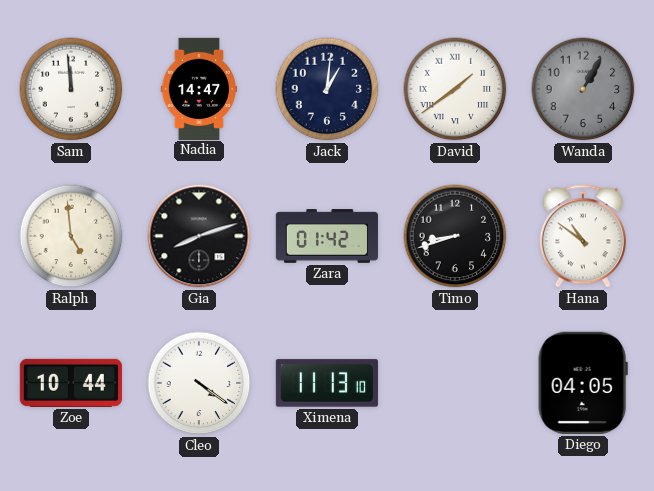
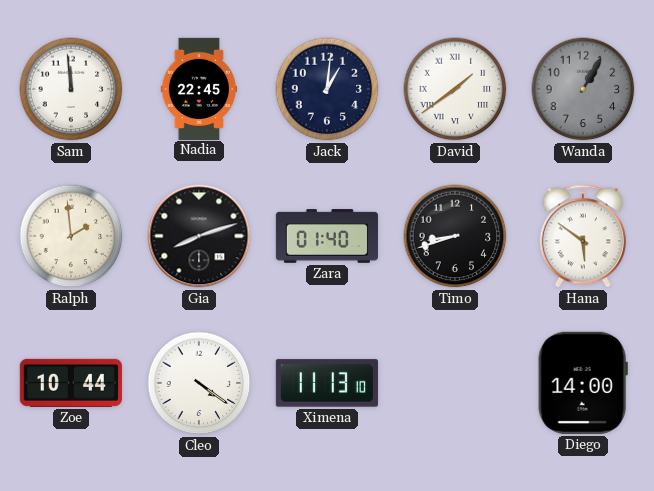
Nadia: 14:47 -> 22:45
Ralph: 4:59 -> 1:59
Zara: 01:42 -> 01:40
Hana: 10:51 -> 5:51
Diego: 04:05 -> 14:00
